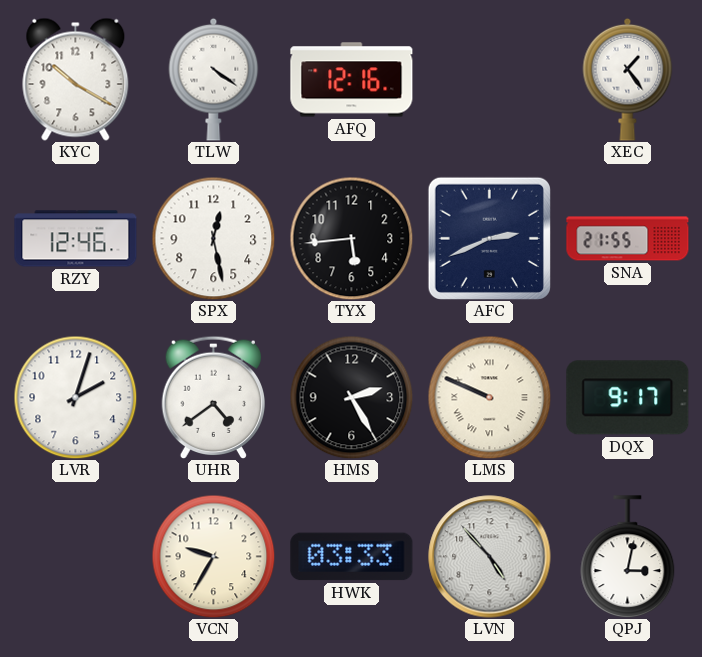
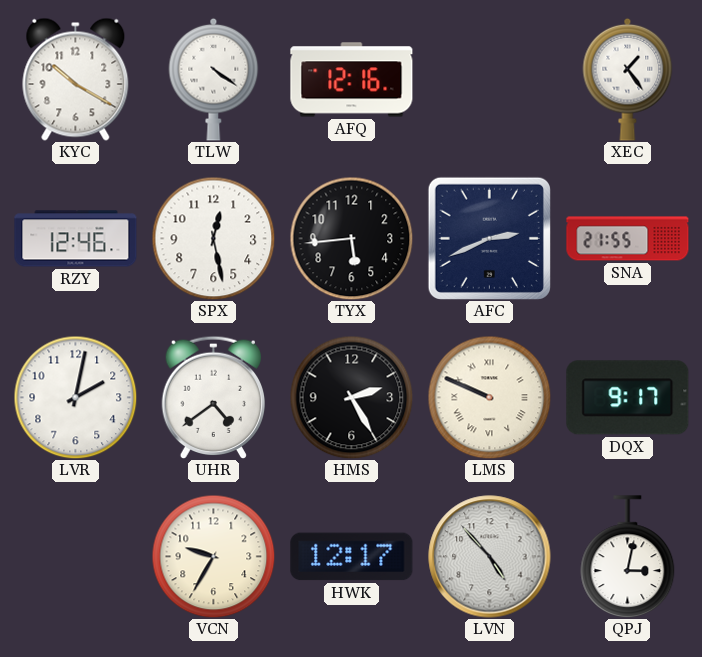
LVR: 2:03 -> 2:02
HWK: 03:33 -> 12:17
